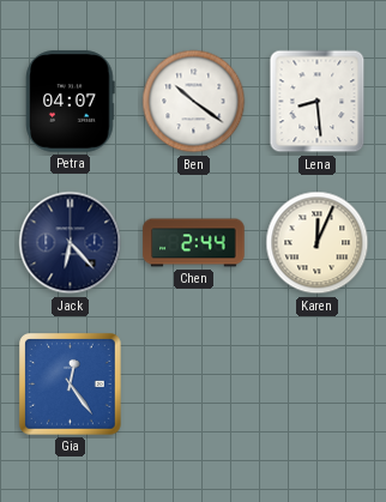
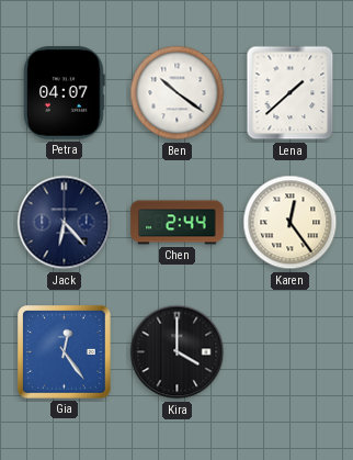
Lena: 8:29 -> 1:38
Karen: 12:04 -> 12:24
Kira: none -> 4:00
